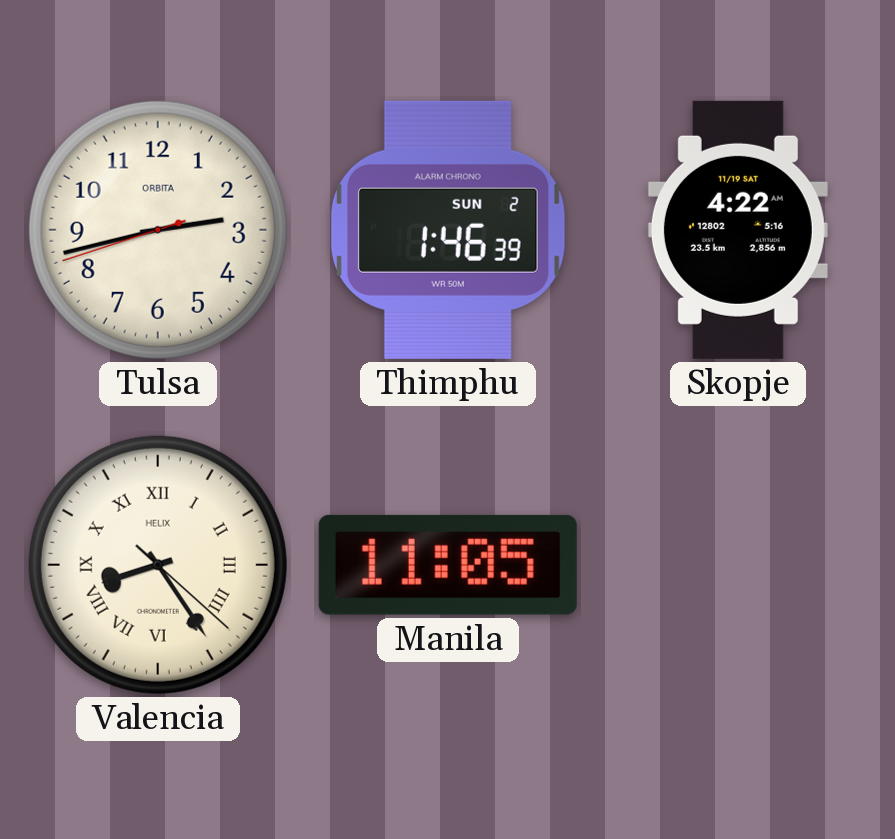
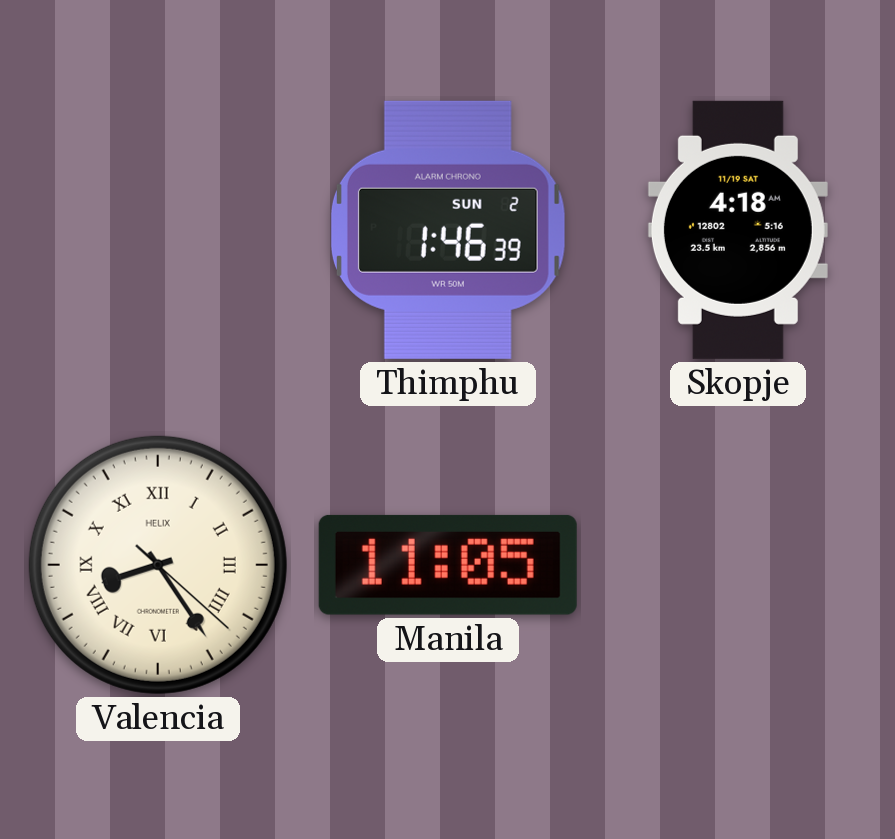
Tulsa: 2:42 -> none
Skopje: 4:22 -> 4:18
